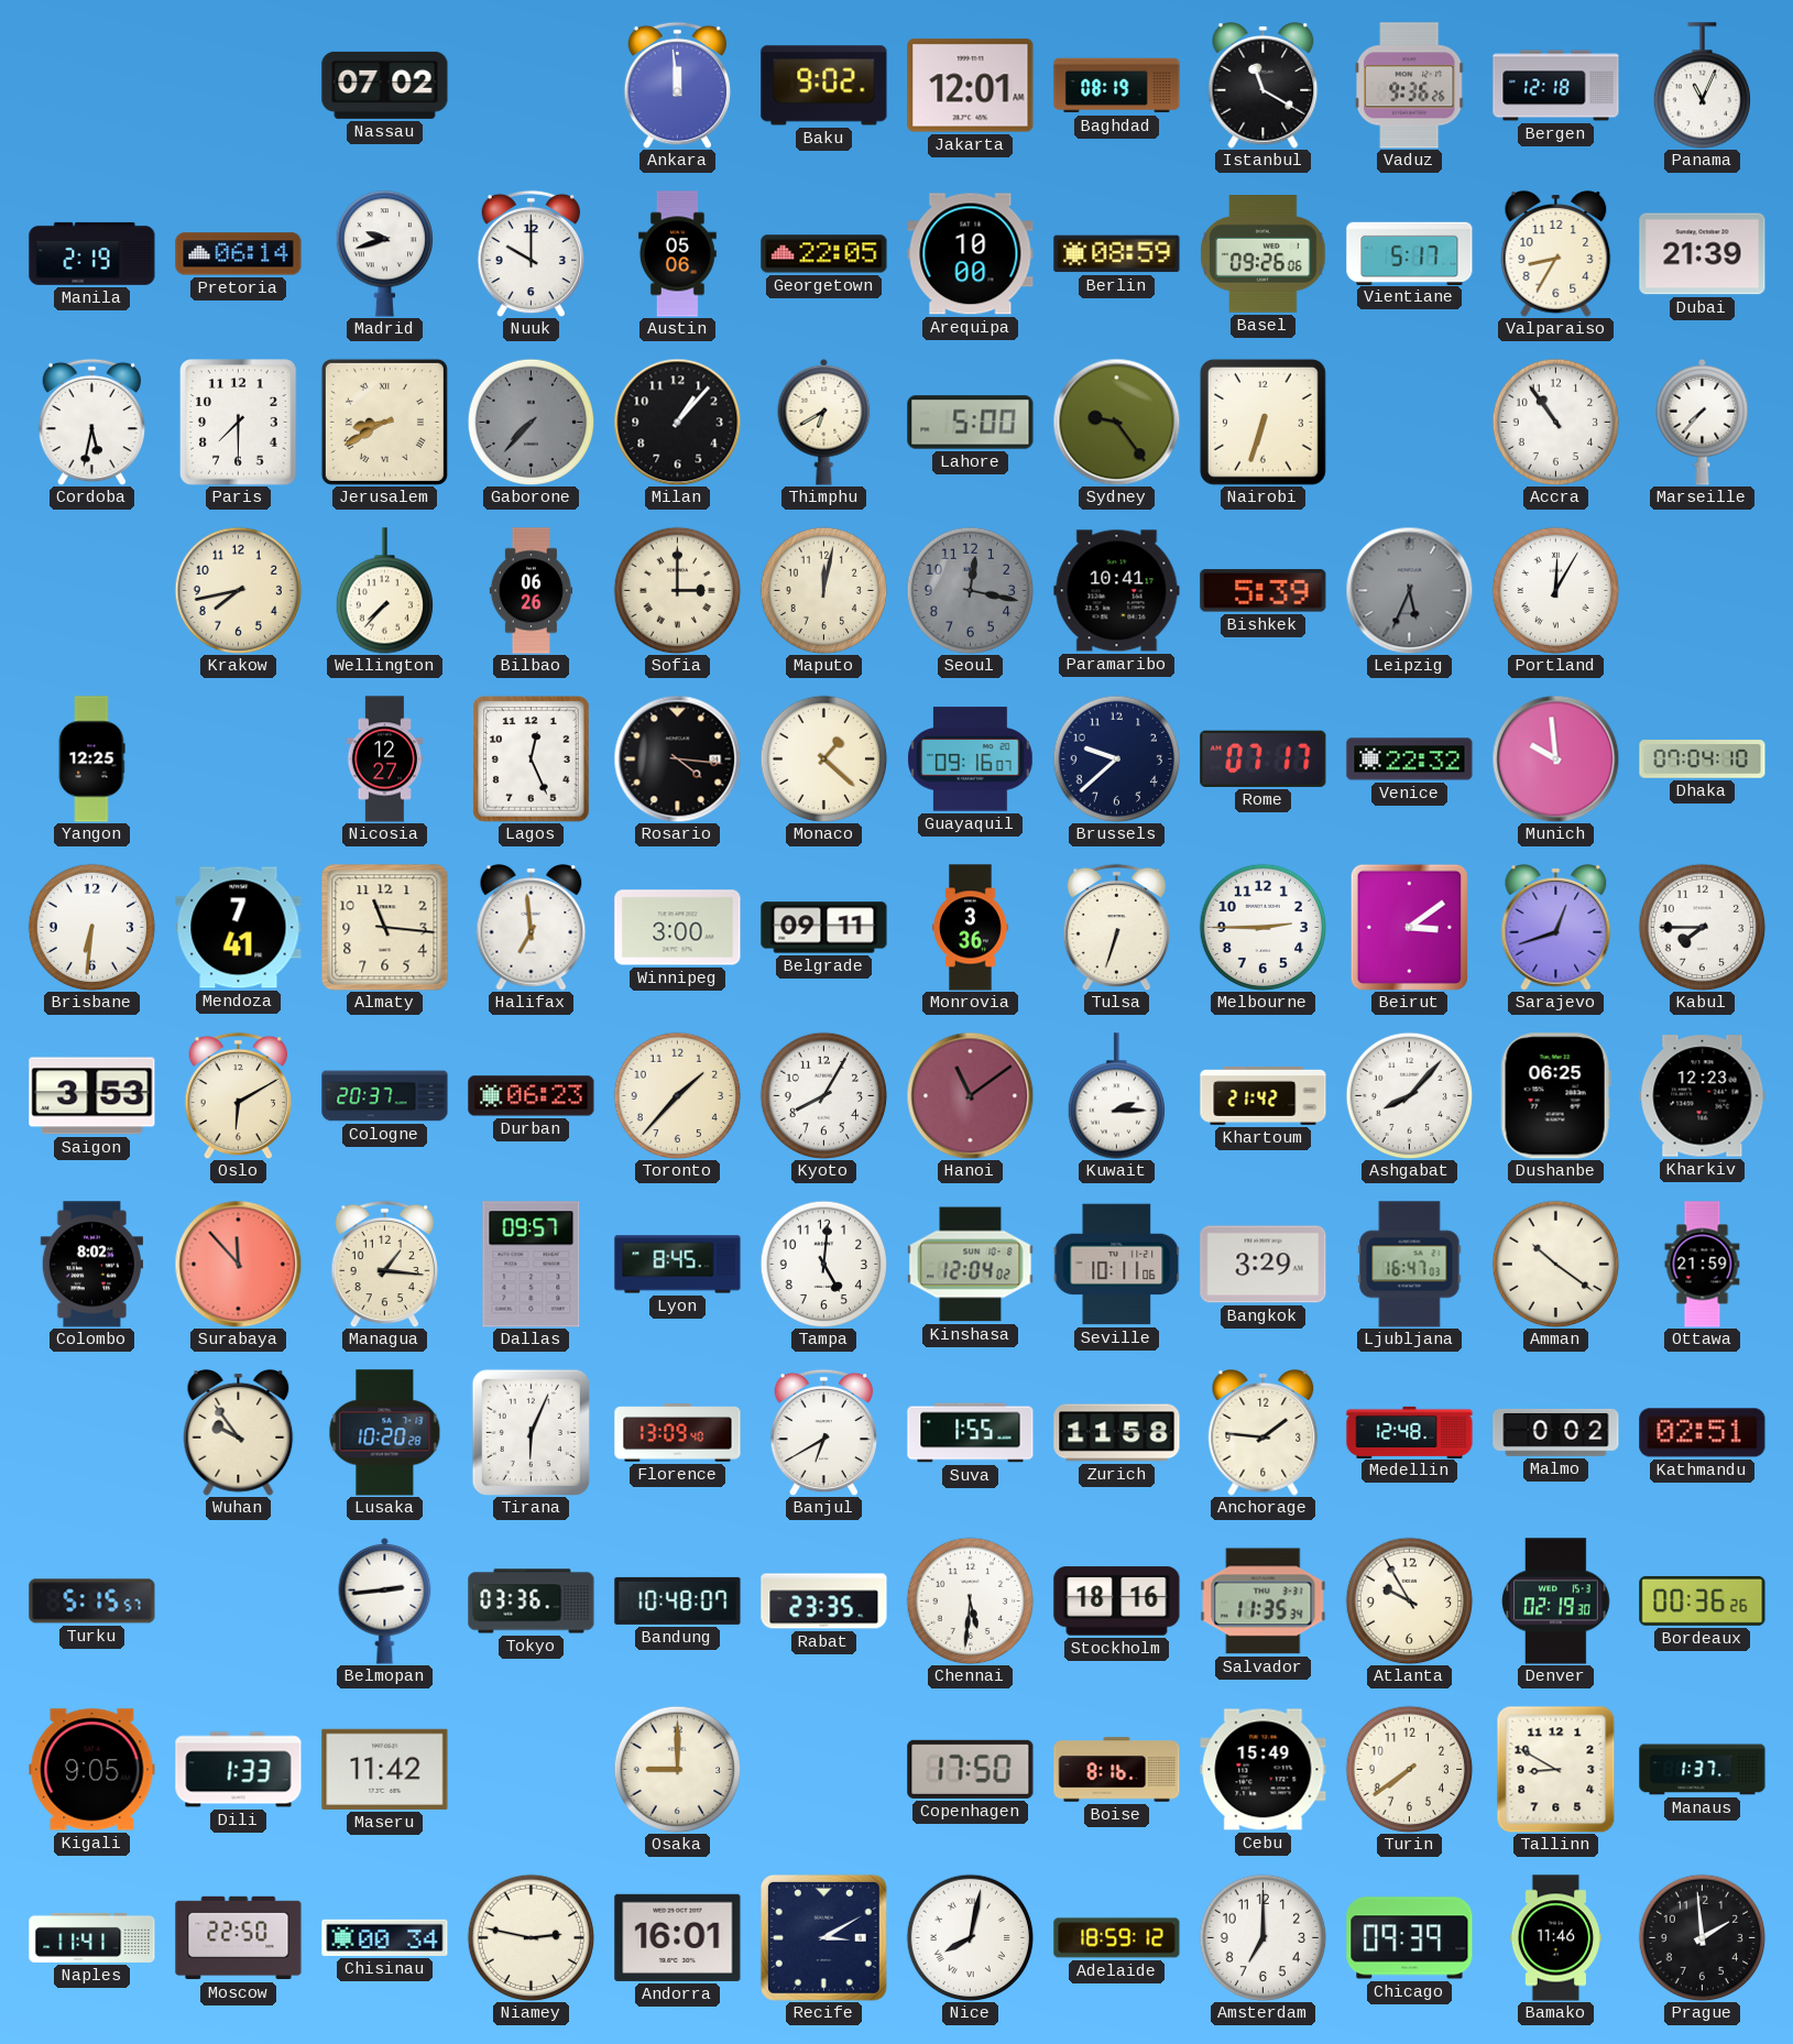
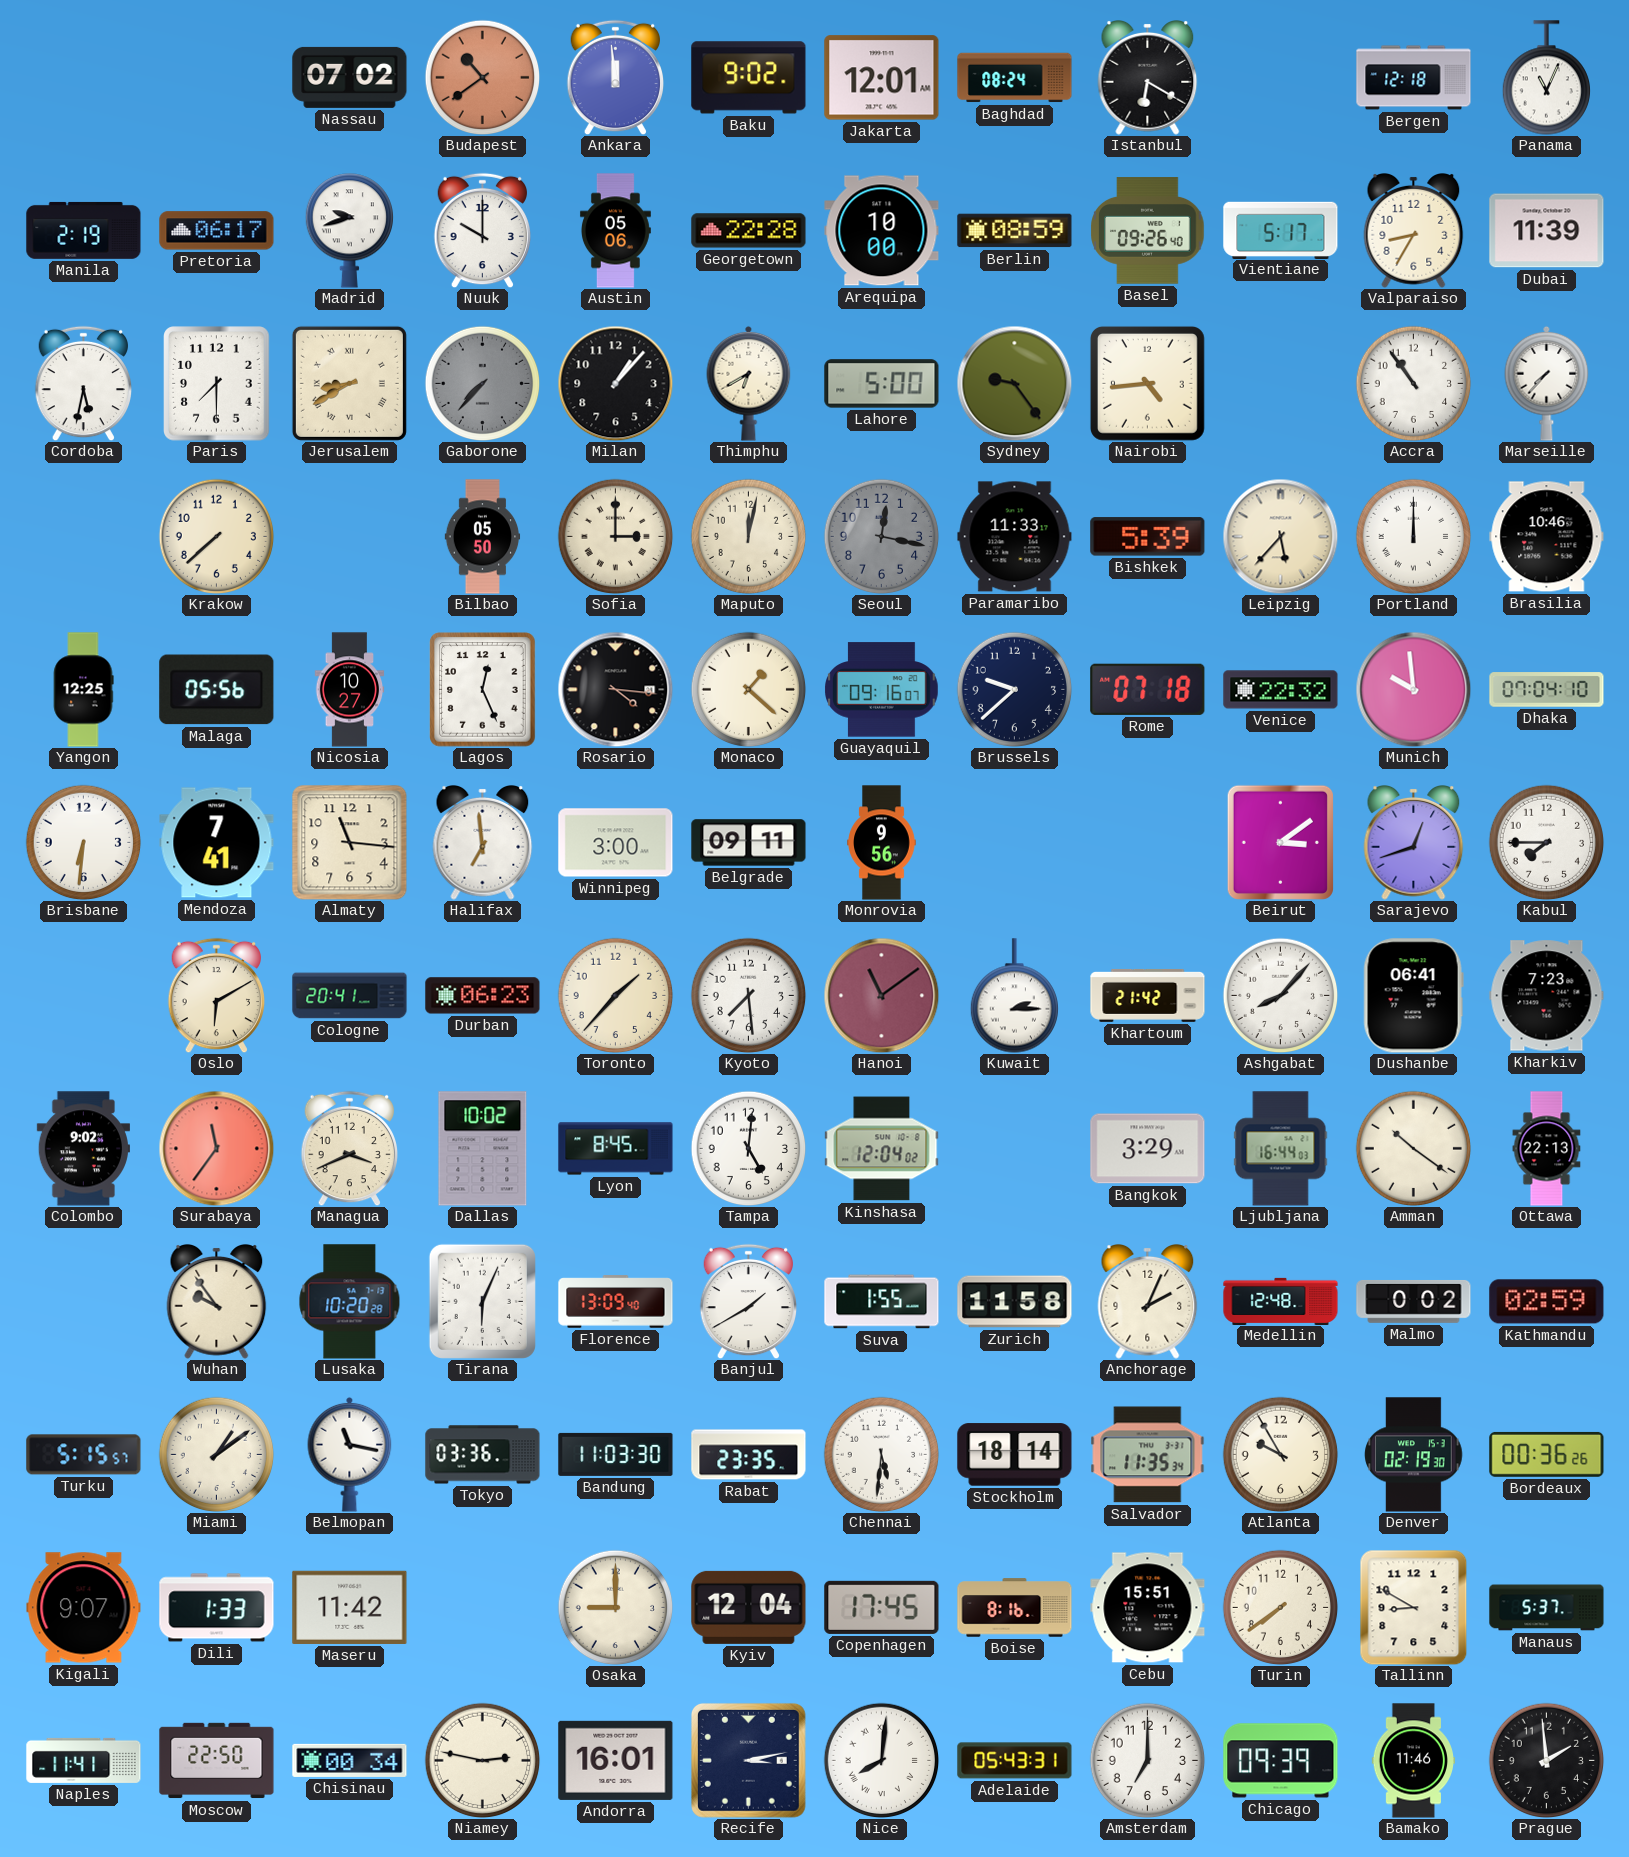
Budapest: none -> 10:39
Baghdad: 08:19 -> 08:24
Istanbul: 11:20 -> 6:20
Vaduz: 9:36 -> none
Pretoria: 06:14 -> 06:17
Georgetown: 22:05 -> 22:28
Basel: 09:26:06 -> 09:26:40
Dubai: 21:39 -> 11:39
Nairobi: 6:33 -> 4:44
Krakow: 7:43 -> 7:38
Wellington: 7:37 -> none
Bilbao: 06:26 -> 05:50
Paramaribo: 10:41 -> 11:33
Leipzig: 5:34 -> 5:37
Leipzig dial: grey -> cream
Portland: 12:05 -> 12:00
Brasilia: none -> 10:46
Malaga: none -> 05:56
Nicosia: 12:27 -> 10:27
Rome: 07:17 -> 07:18
Monrovia: 3:36 -> 9:56
Tulsa: 6:33 -> none
Melbourne: 2:45 -> none
Saigon: 3:53 -> none
Cologne: 20:37 -> 20:41
Kyoto: 8:05 -> 7:29
Dushanbe: 06:25 -> 06:41
Kharkiv: 12:23 -> 7:23
Colombo: 8:02 -> 9:02
Surabaya: 11:53 -> 11:36
Managua: 1:16 -> 3:41
Dallas: 09:57 -> 10:02
Seville: 10:11 -> none
Ljubljana: 16:47 -> 16:44
Ottawa: 21:59 -> 22:13
Banjul: 6:40 -> 1:40
Anchorage: 1:46 -> 2:04
Kathmandu: 02:51 -> 02:59
Miami: none -> 1:09
Belmopan: 2:44 -> 11:17
Bandung: 10:48 -> 11:03
Stockholm: 18:16 -> 18:14
Kigali: 9:05 -> 9:07
Kyiv: none -> 12:04
Copenhagen: 17:50 -> 17:45
Cebu: 15:49 -> 15:51
Manaus: 1:37 -> 5:37
Recife: 3:10 -> 3:13
Nice: 8:02 -> 8:01
Adelaide: 18:59 -> 05:43
